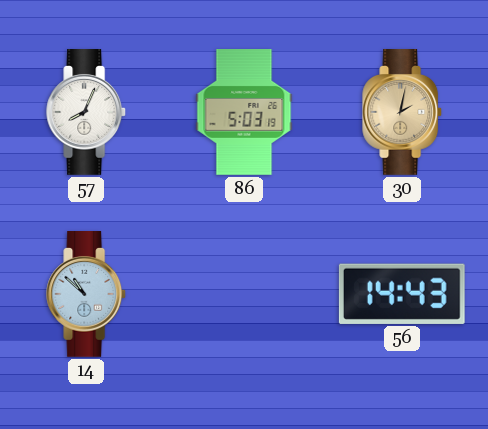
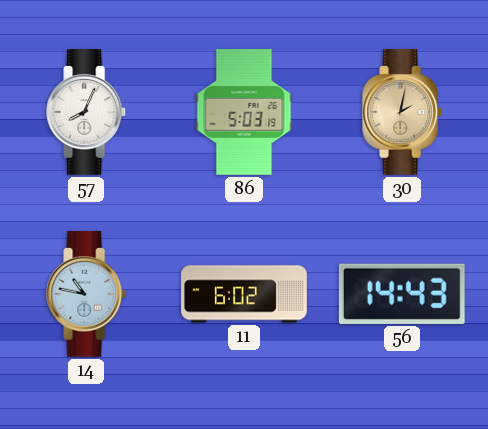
14: 10:52 -> 10:47
11: none -> 6:02
